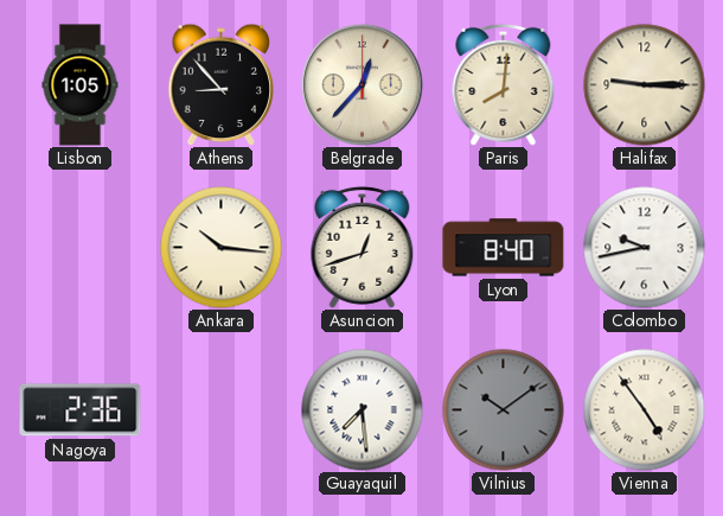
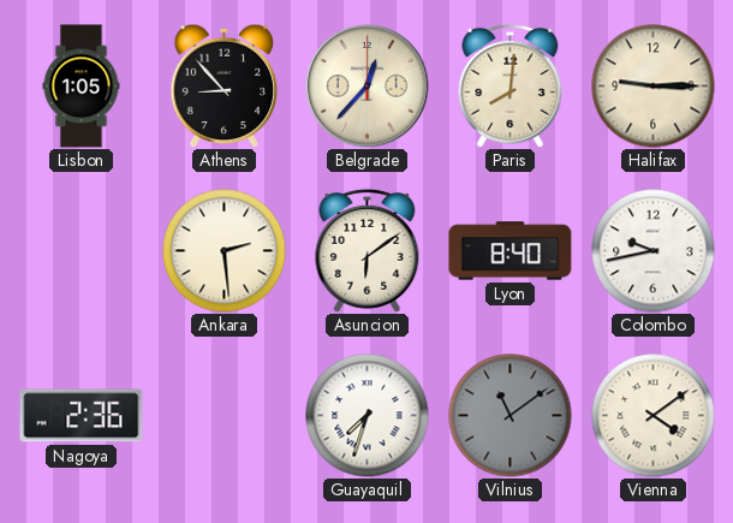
Ankara: 10:16 -> 2:29
Asuncion: 12:42 -> 6:09
Guayaquil: 7:29 -> 7:33
Vilnius: 10:09 -> 11:09
Vienna: 4:54 -> 4:09
